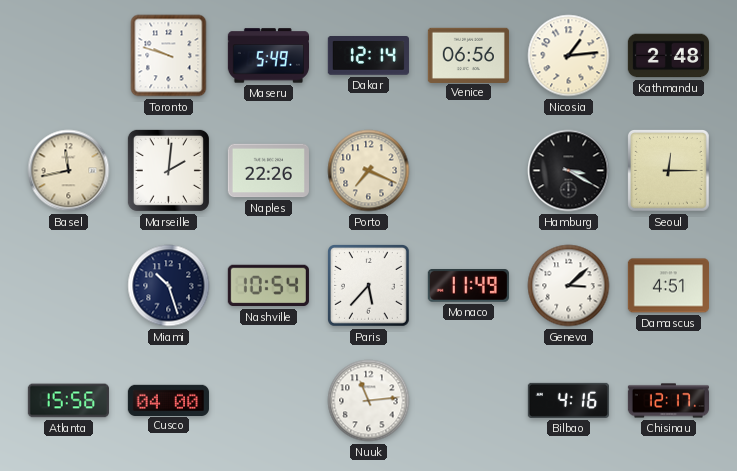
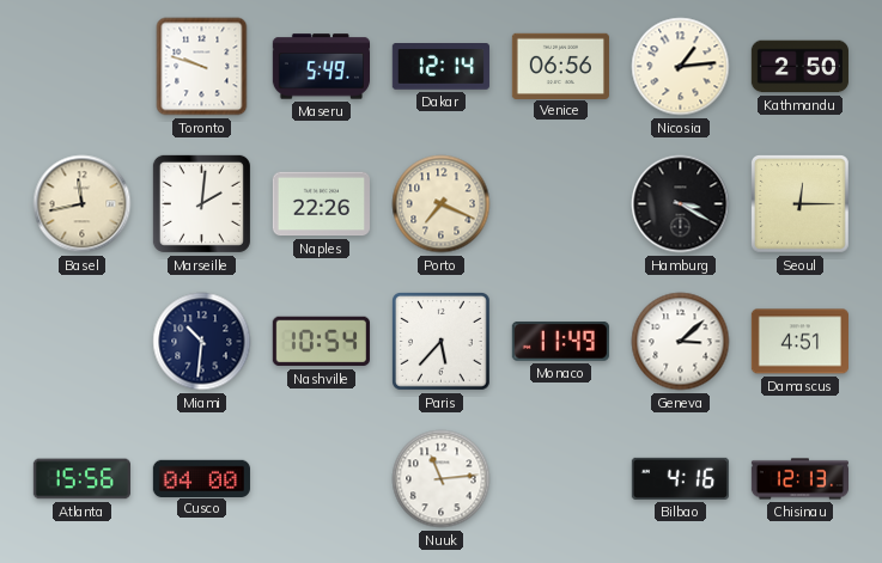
Kathmandu: 2:48 -> 2:50
Miami: 10:27 -> 10:31
Chisinau: 12:17 -> 12:13
